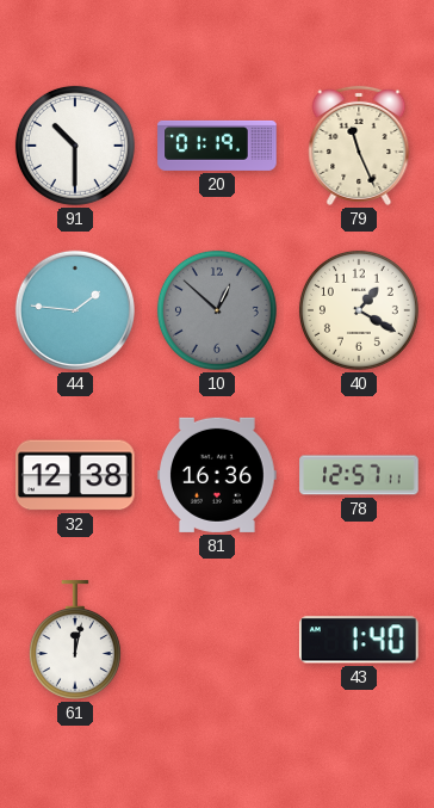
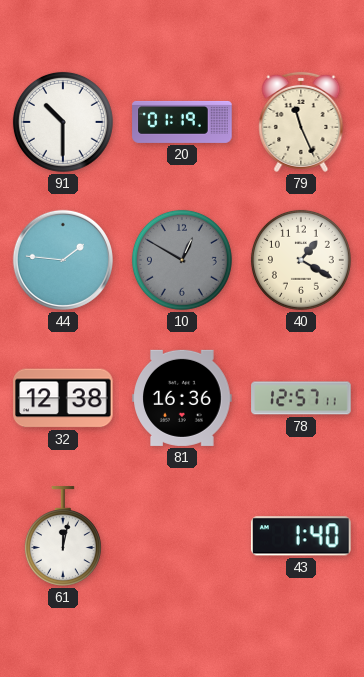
10: 12:52 -> 12:50
